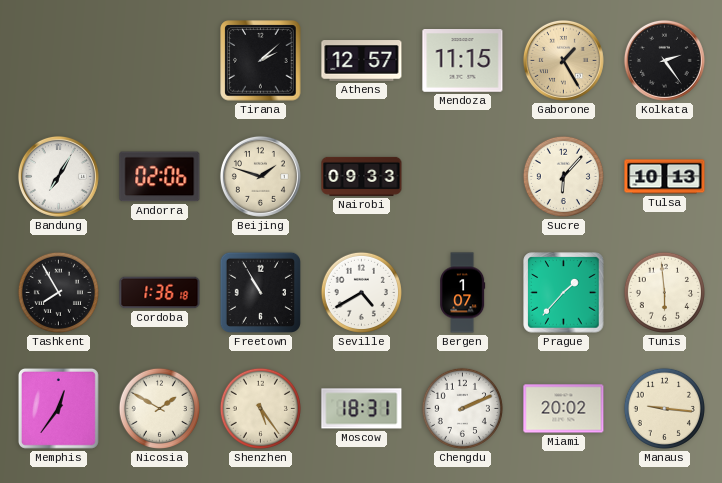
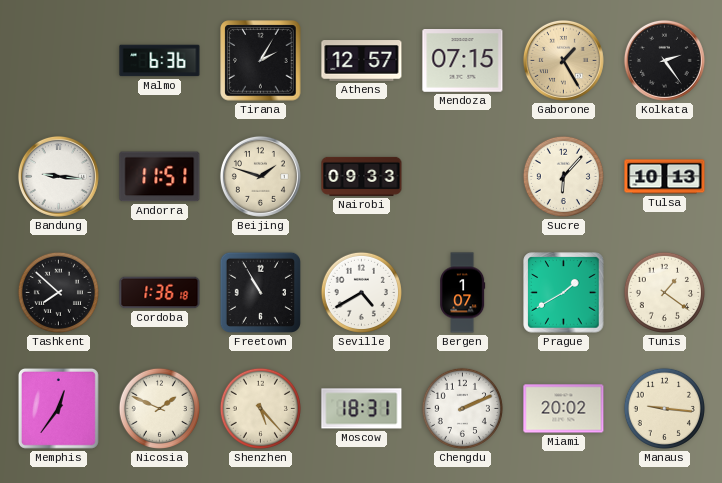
Malmo: none -> 6:36
Tirana: 2:08 -> 2:05
Mendoza: 11:15 -> 07:15
Bandung: 7:05 -> 9:16
Andorra: 02:06 -> 11:51
Tashkent: 7:55 -> 7:52
Prague: 1:37 -> 1:40
Tunis: 5:59 -> 1:21
Nicosia: 1:50 -> 1:49
Shenzhen: 5:24 -> 5:23
